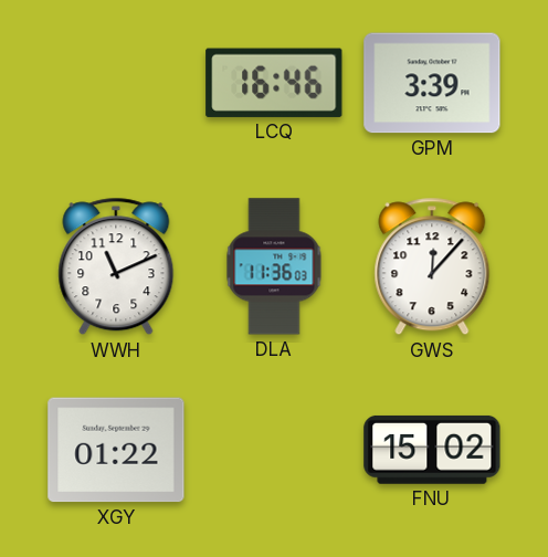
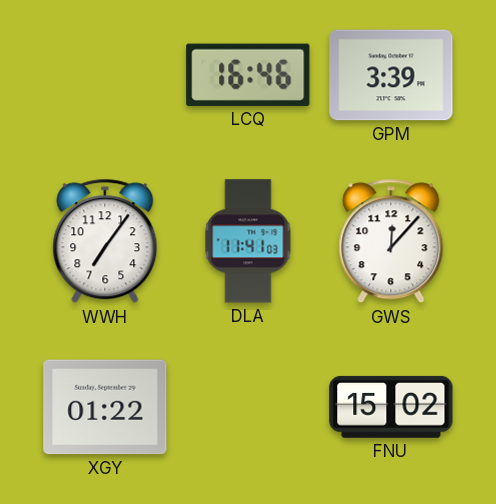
WWH: 11:11 -> 7:06
DLA: 11:36 -> 11:41
